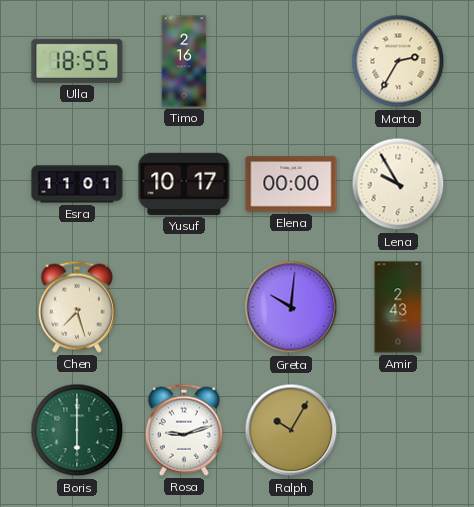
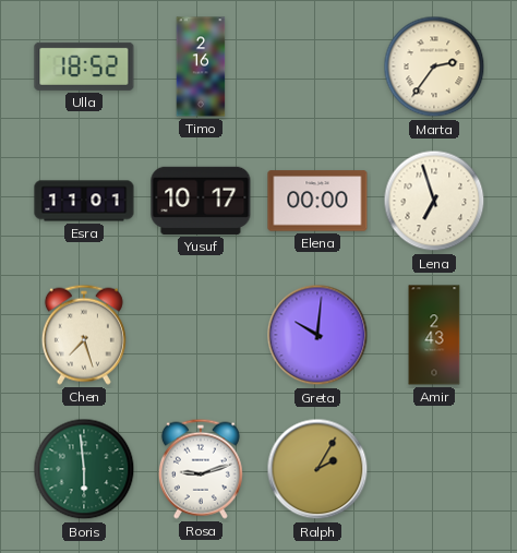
Ulla: 18:55 -> 18:52
Marta: 2:35 -> 2:36
Lena: 9:55 -> 6:57
Boris: 6:00 -> 5:59
Ralph: 10:05 -> 2:05
